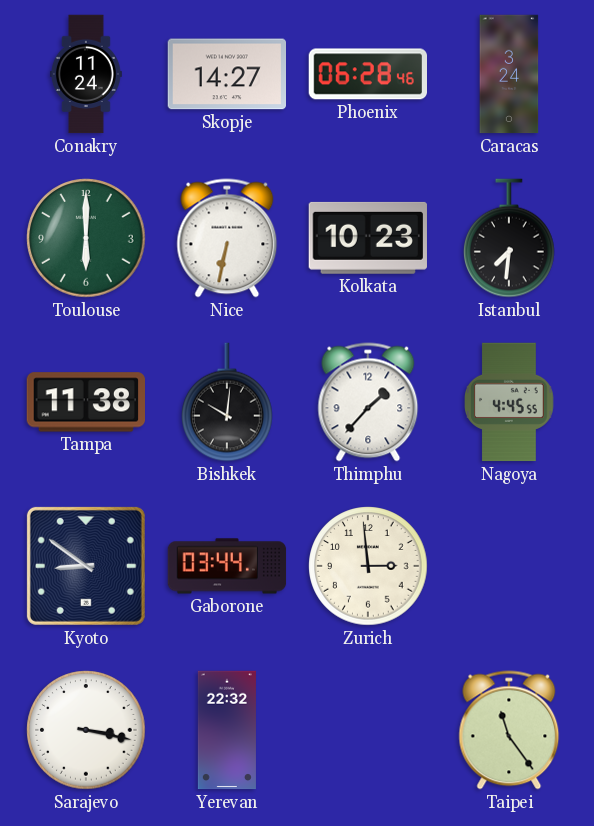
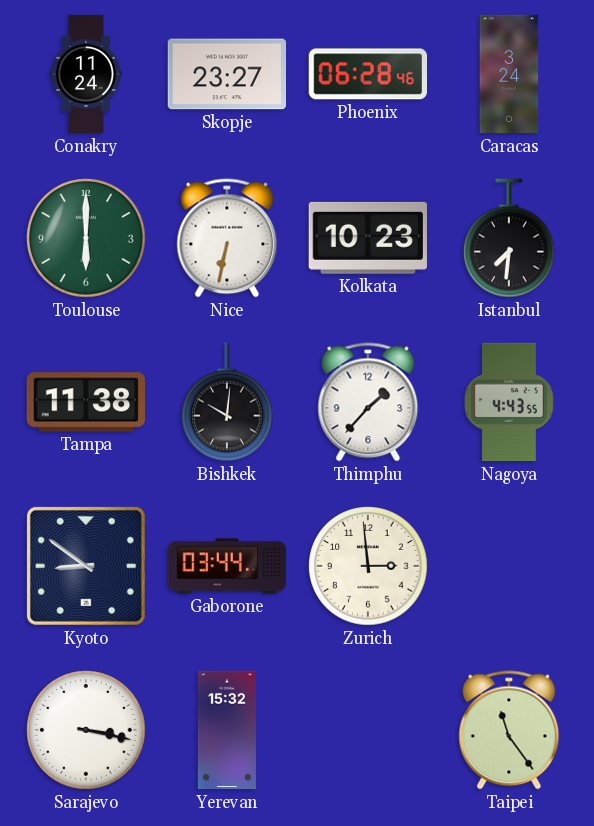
Skopje: 14:27 -> 23:27
Nagoya: 4:45 -> 4:43
Yerevan: 22:32 -> 15:32
